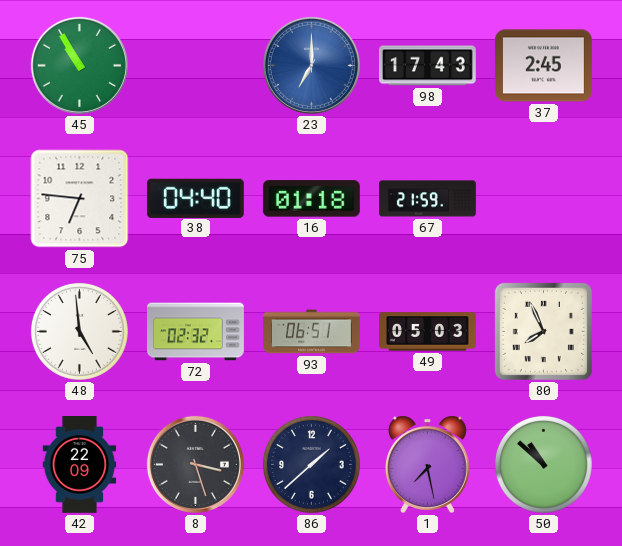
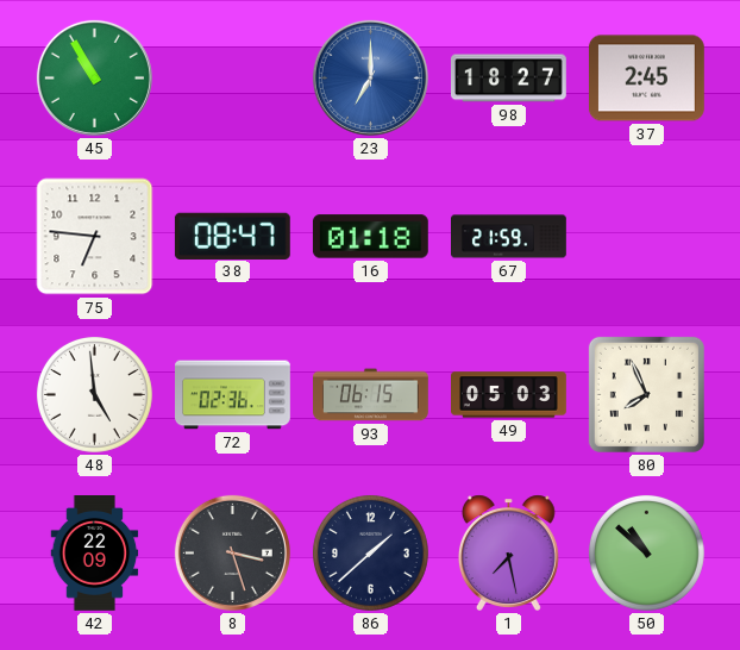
98: 17:43 -> 18:27
38: 04:40 -> 08:47
72: 02:32 -> 02:36
93: 06:51 -> 06:15
